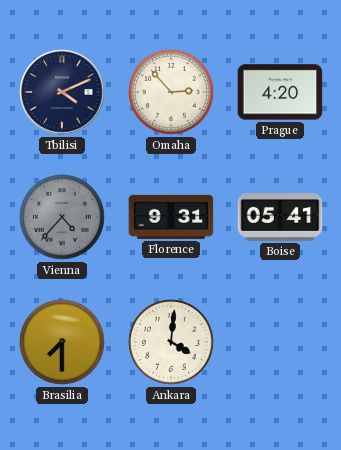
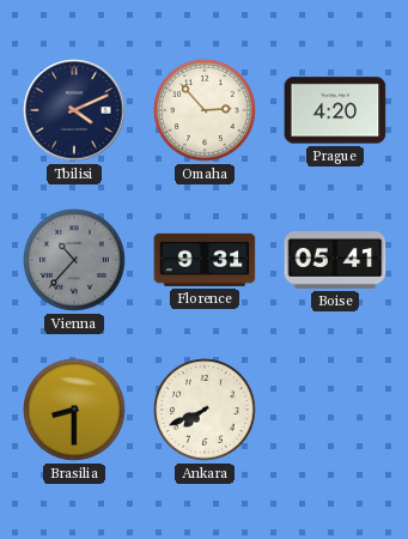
Vienna: 4:37 -> 10:37
Brasilia: 7:30 -> 8:30
Ankara: 4:01 -> 7:41
